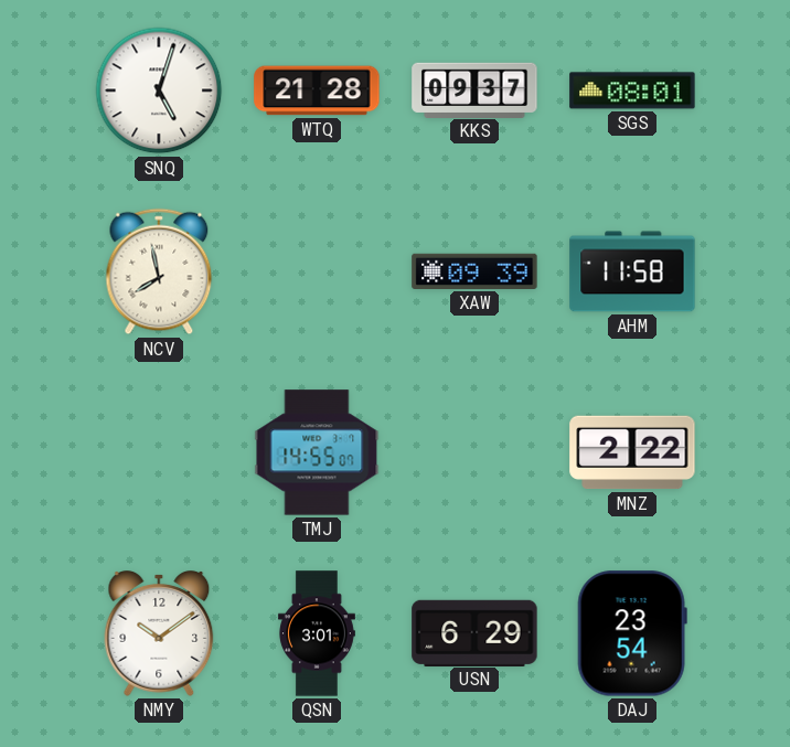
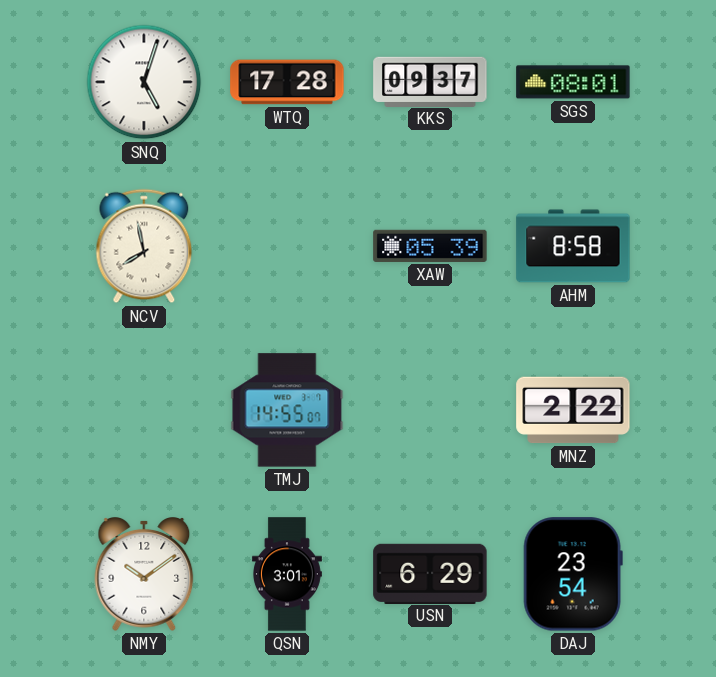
WTQ: 21:28 -> 17:28
XAW: 09:39 -> 05:39
AHM: 11:58 -> 8:58
